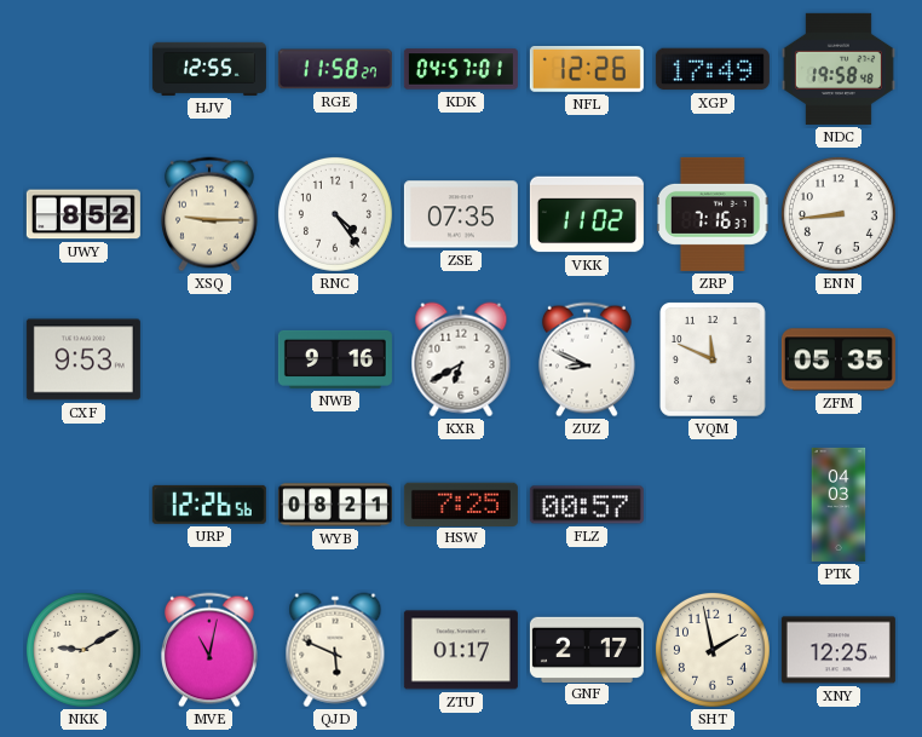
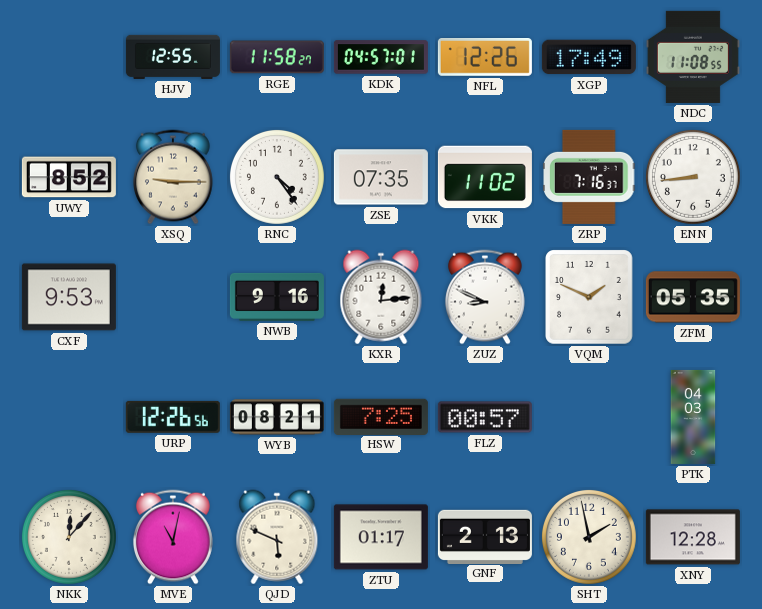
NDC: 19:58 -> 11:08
KXR: 6:40 -> 12:14
VQM: 11:49 -> 1:49
NKK: 9:10 -> 12:07
GNF: 2:17 -> 2:13
XNY: 12:25 -> 12:28
